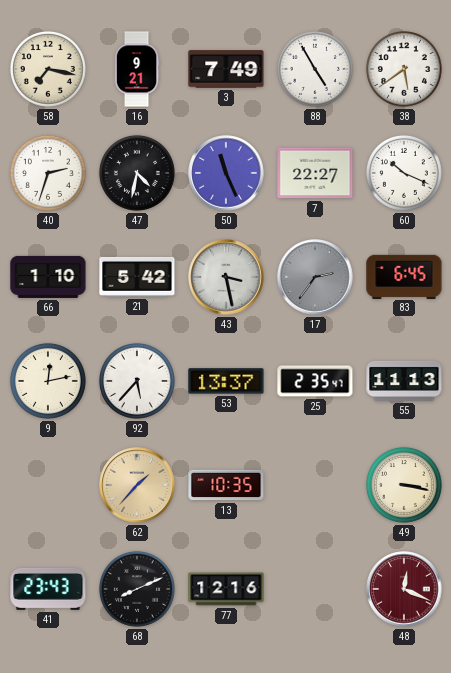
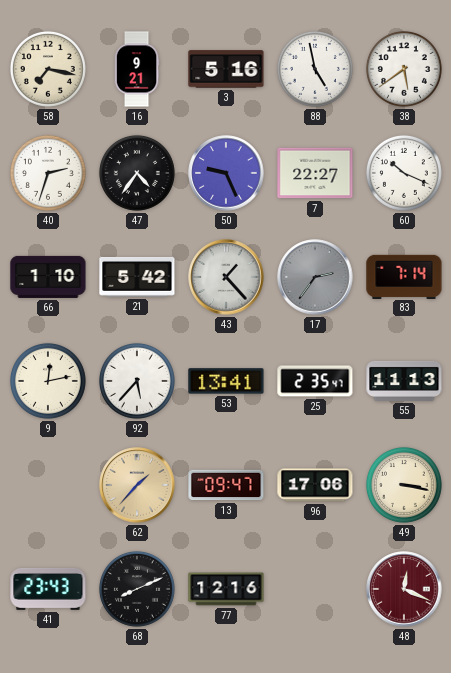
3: 7:49 -> 5:16
88: 4:55 -> 4:58
47: 4:32 -> 4:36
50: 11:26 -> 9:26
43: 3:28 -> 1:23
83: 6:45 -> 7:14
53: 13:37 -> 13:41
13: 10:35 -> 09:47
96: none -> 17:06
